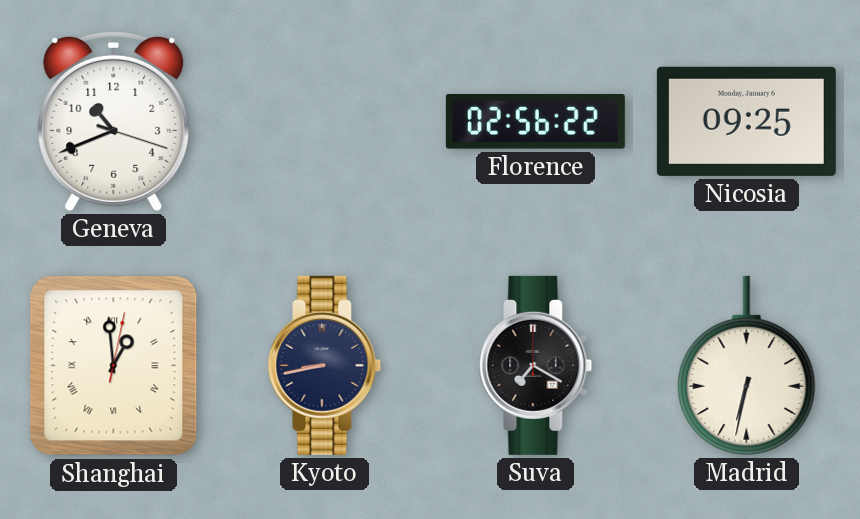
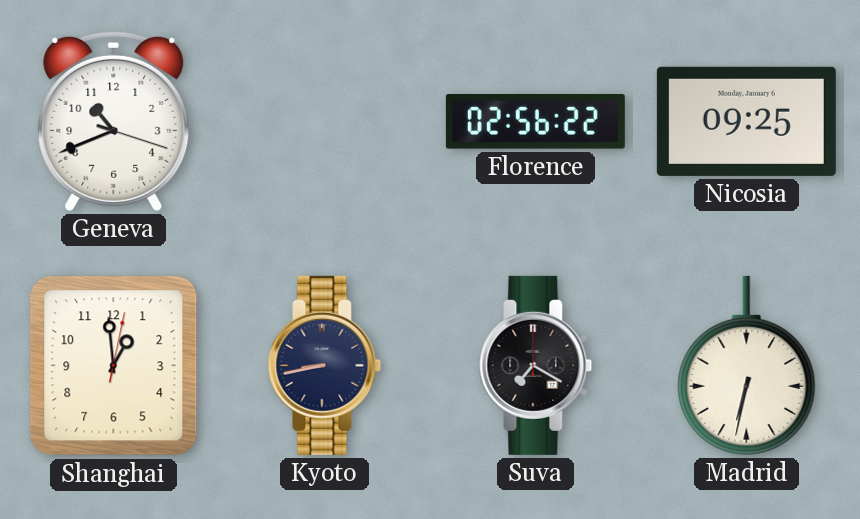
Shanghai numerals: Roman -> Arabic
